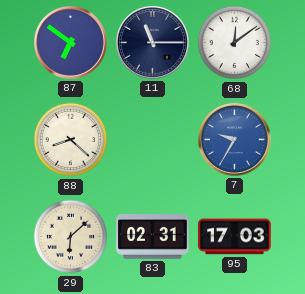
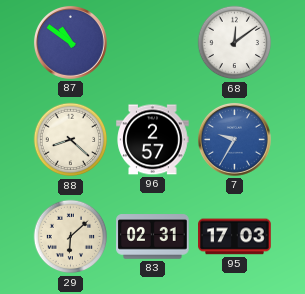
87: 6:51 -> 10:51
11: 11:15 -> none
96: none -> 2:57
